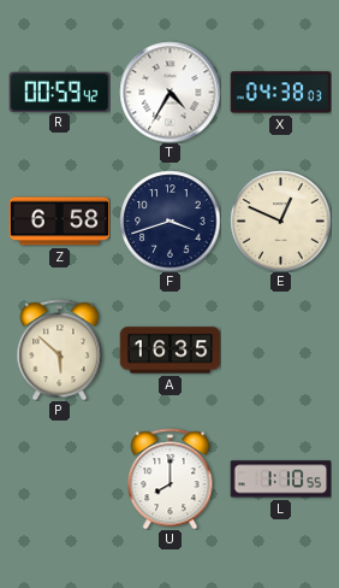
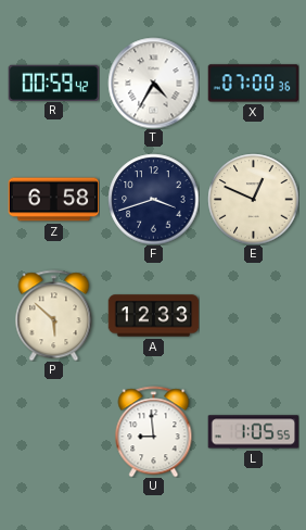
X: 04:38 -> 07:00
A: 16:35 -> 12:33
U: 8:00 -> 8:59
L: 1:10 -> 1:05
